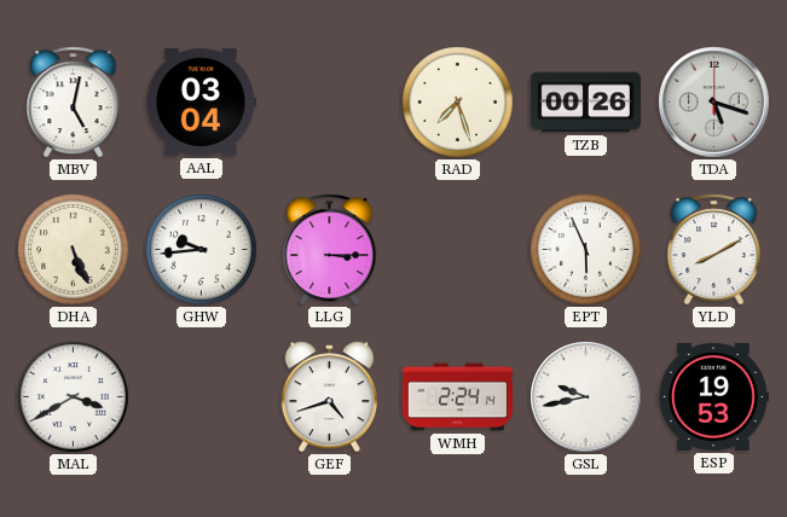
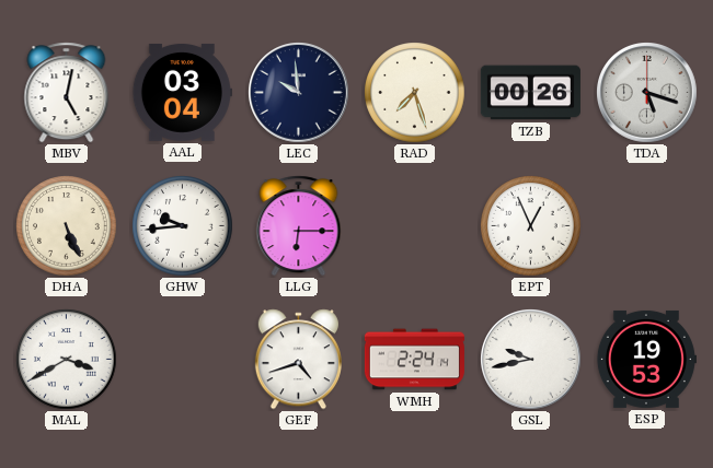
LEC: none -> 9:59
LLG: 3:15 -> 6:15
EPT: 5:56 -> 12:56
YLD: 8:10 -> none
